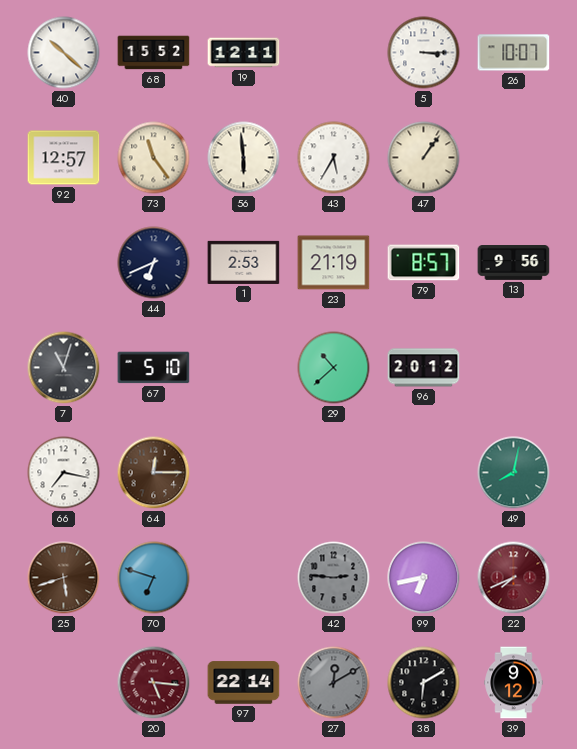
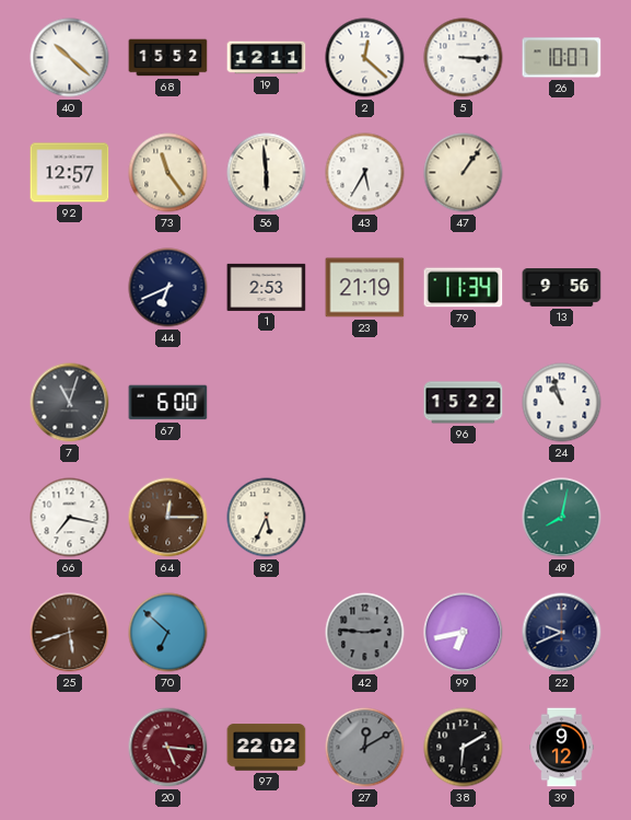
2: none -> 12:22
79: 8:57 -> 11:34
67: 5:10 -> 6:00
29: 10:38 -> none
96: 20:12 -> 15:22
24: none -> 10:57
82: none -> 5:34
70: 6:48 -> 6:52
22: 7:41 -> 9:41
22 dial: burgundy -> navy
97: 22:14 -> 22:02
